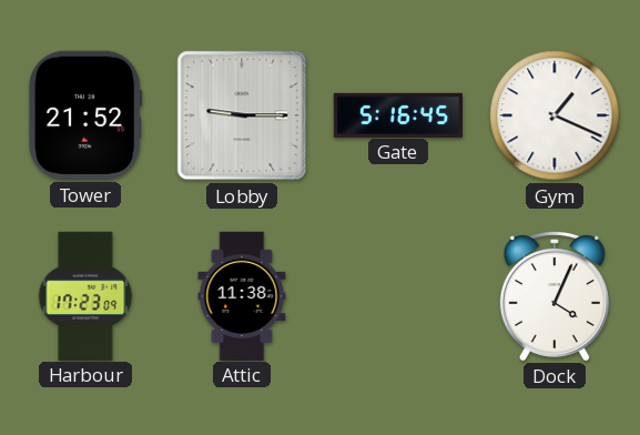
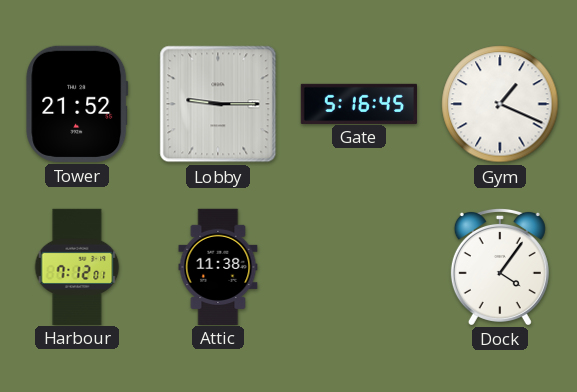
Harbour: 17:23 -> 7:12
Dock: 4:04 -> 4:06
